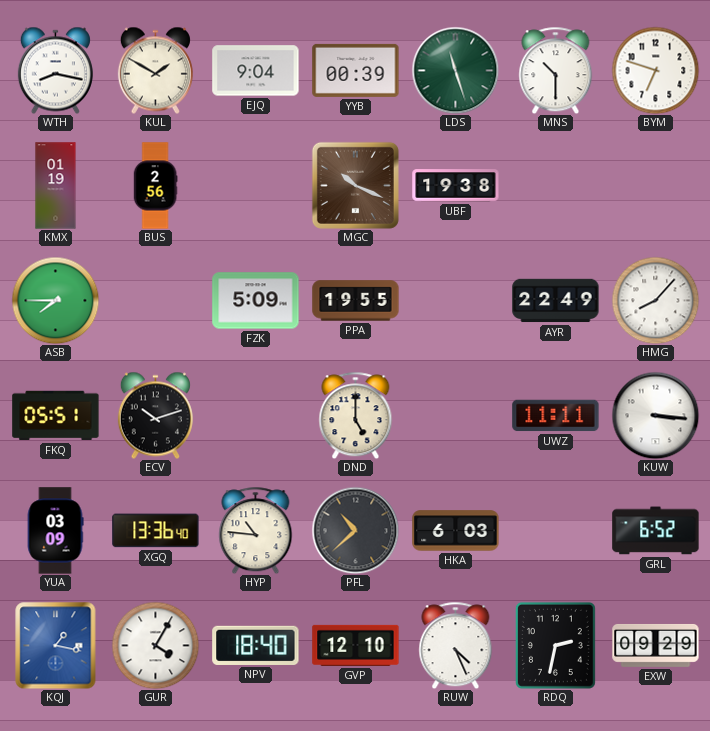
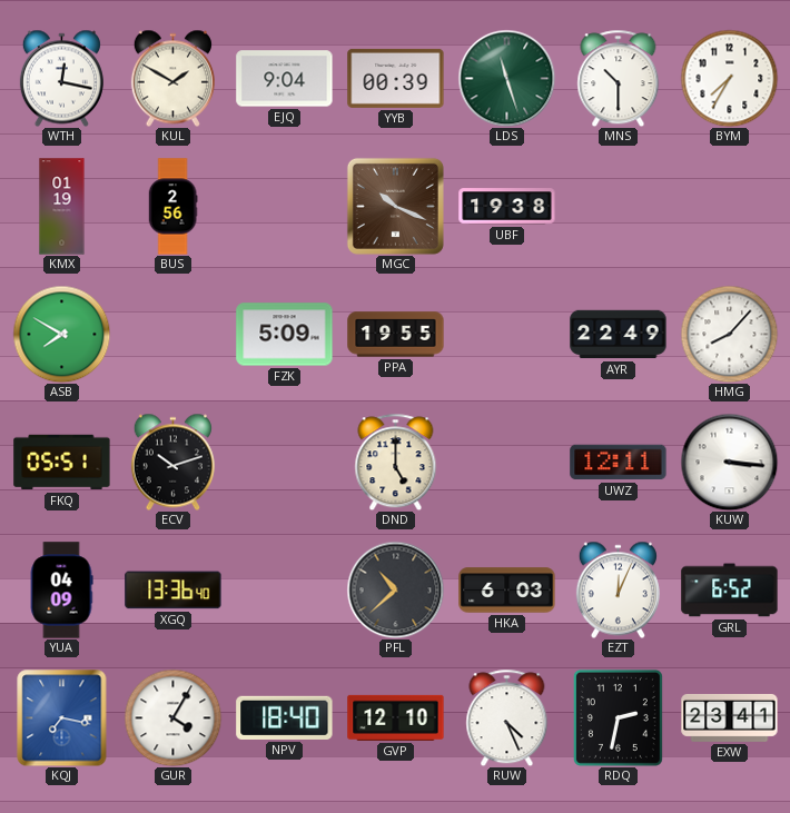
WTH: 8:17 -> 12:17
BYM: 6:48 -> 7:35
ASB: 7:45 -> 7:50
UWZ: 11:11 -> 12:11
YUA: 03:09 -> 04:09
HYP: 10:46 -> none
EZT: none -> 12:04
KQJ: 1:17 -> 7:17
EXW: 09:29 -> 23:41
